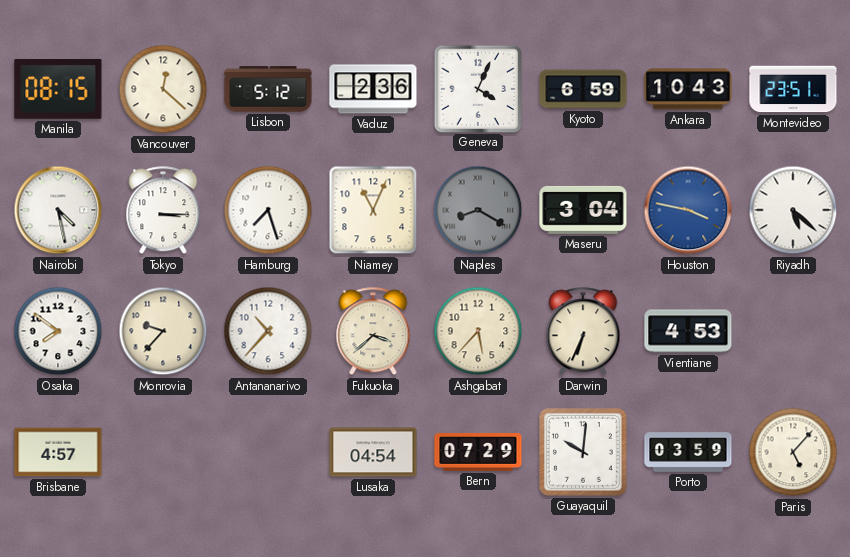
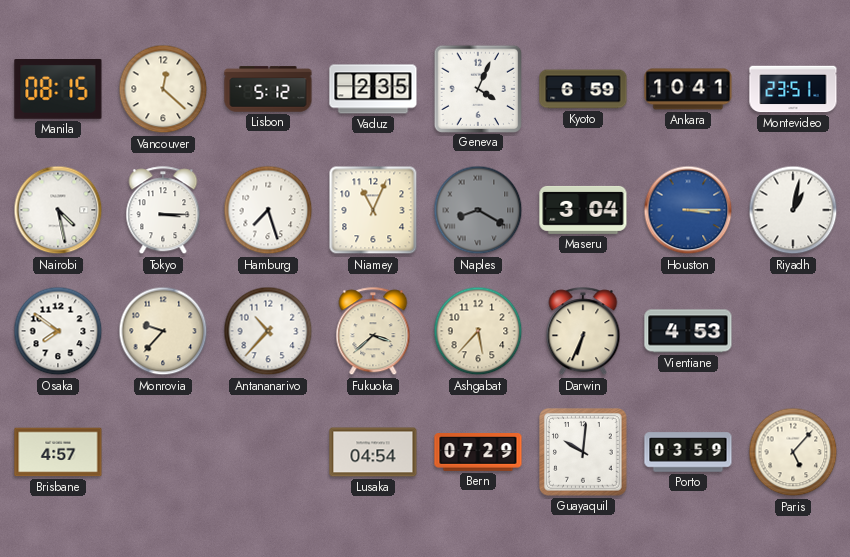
Vaduz: 2:36 -> 2:35
Ankara: 10:43 -> 10:41
Houston: 3:47 -> 3:15
Riyadh: 5:22 -> 1:02
